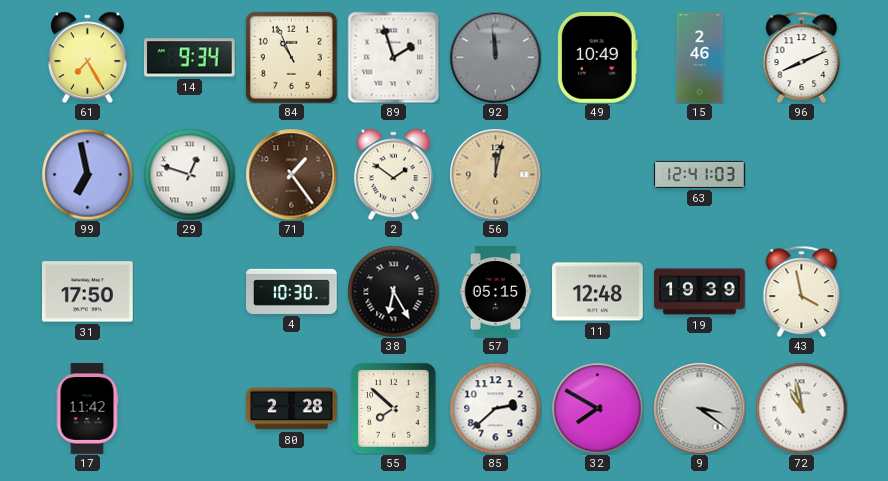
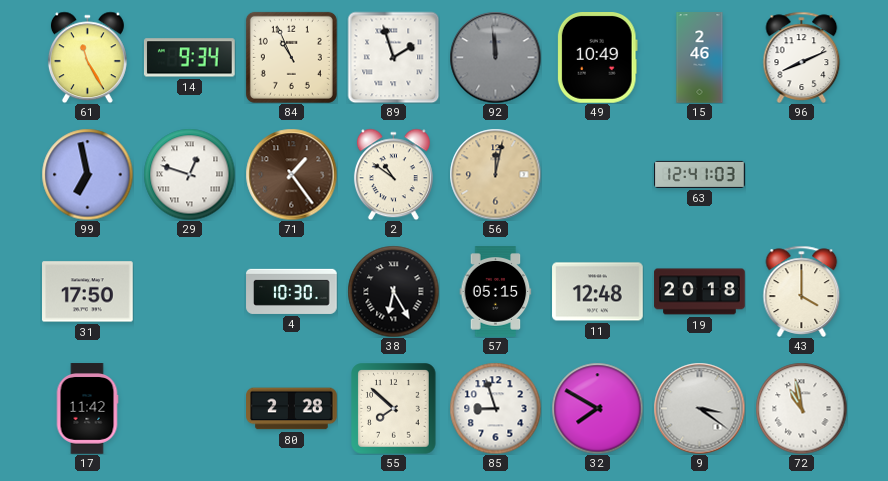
61: 7:25 -> 11:25
2: 1:51 -> 10:51
19: 19:39 -> 20:18
43: 3:58 -> 4:00
85: 2:38 -> 8:57
